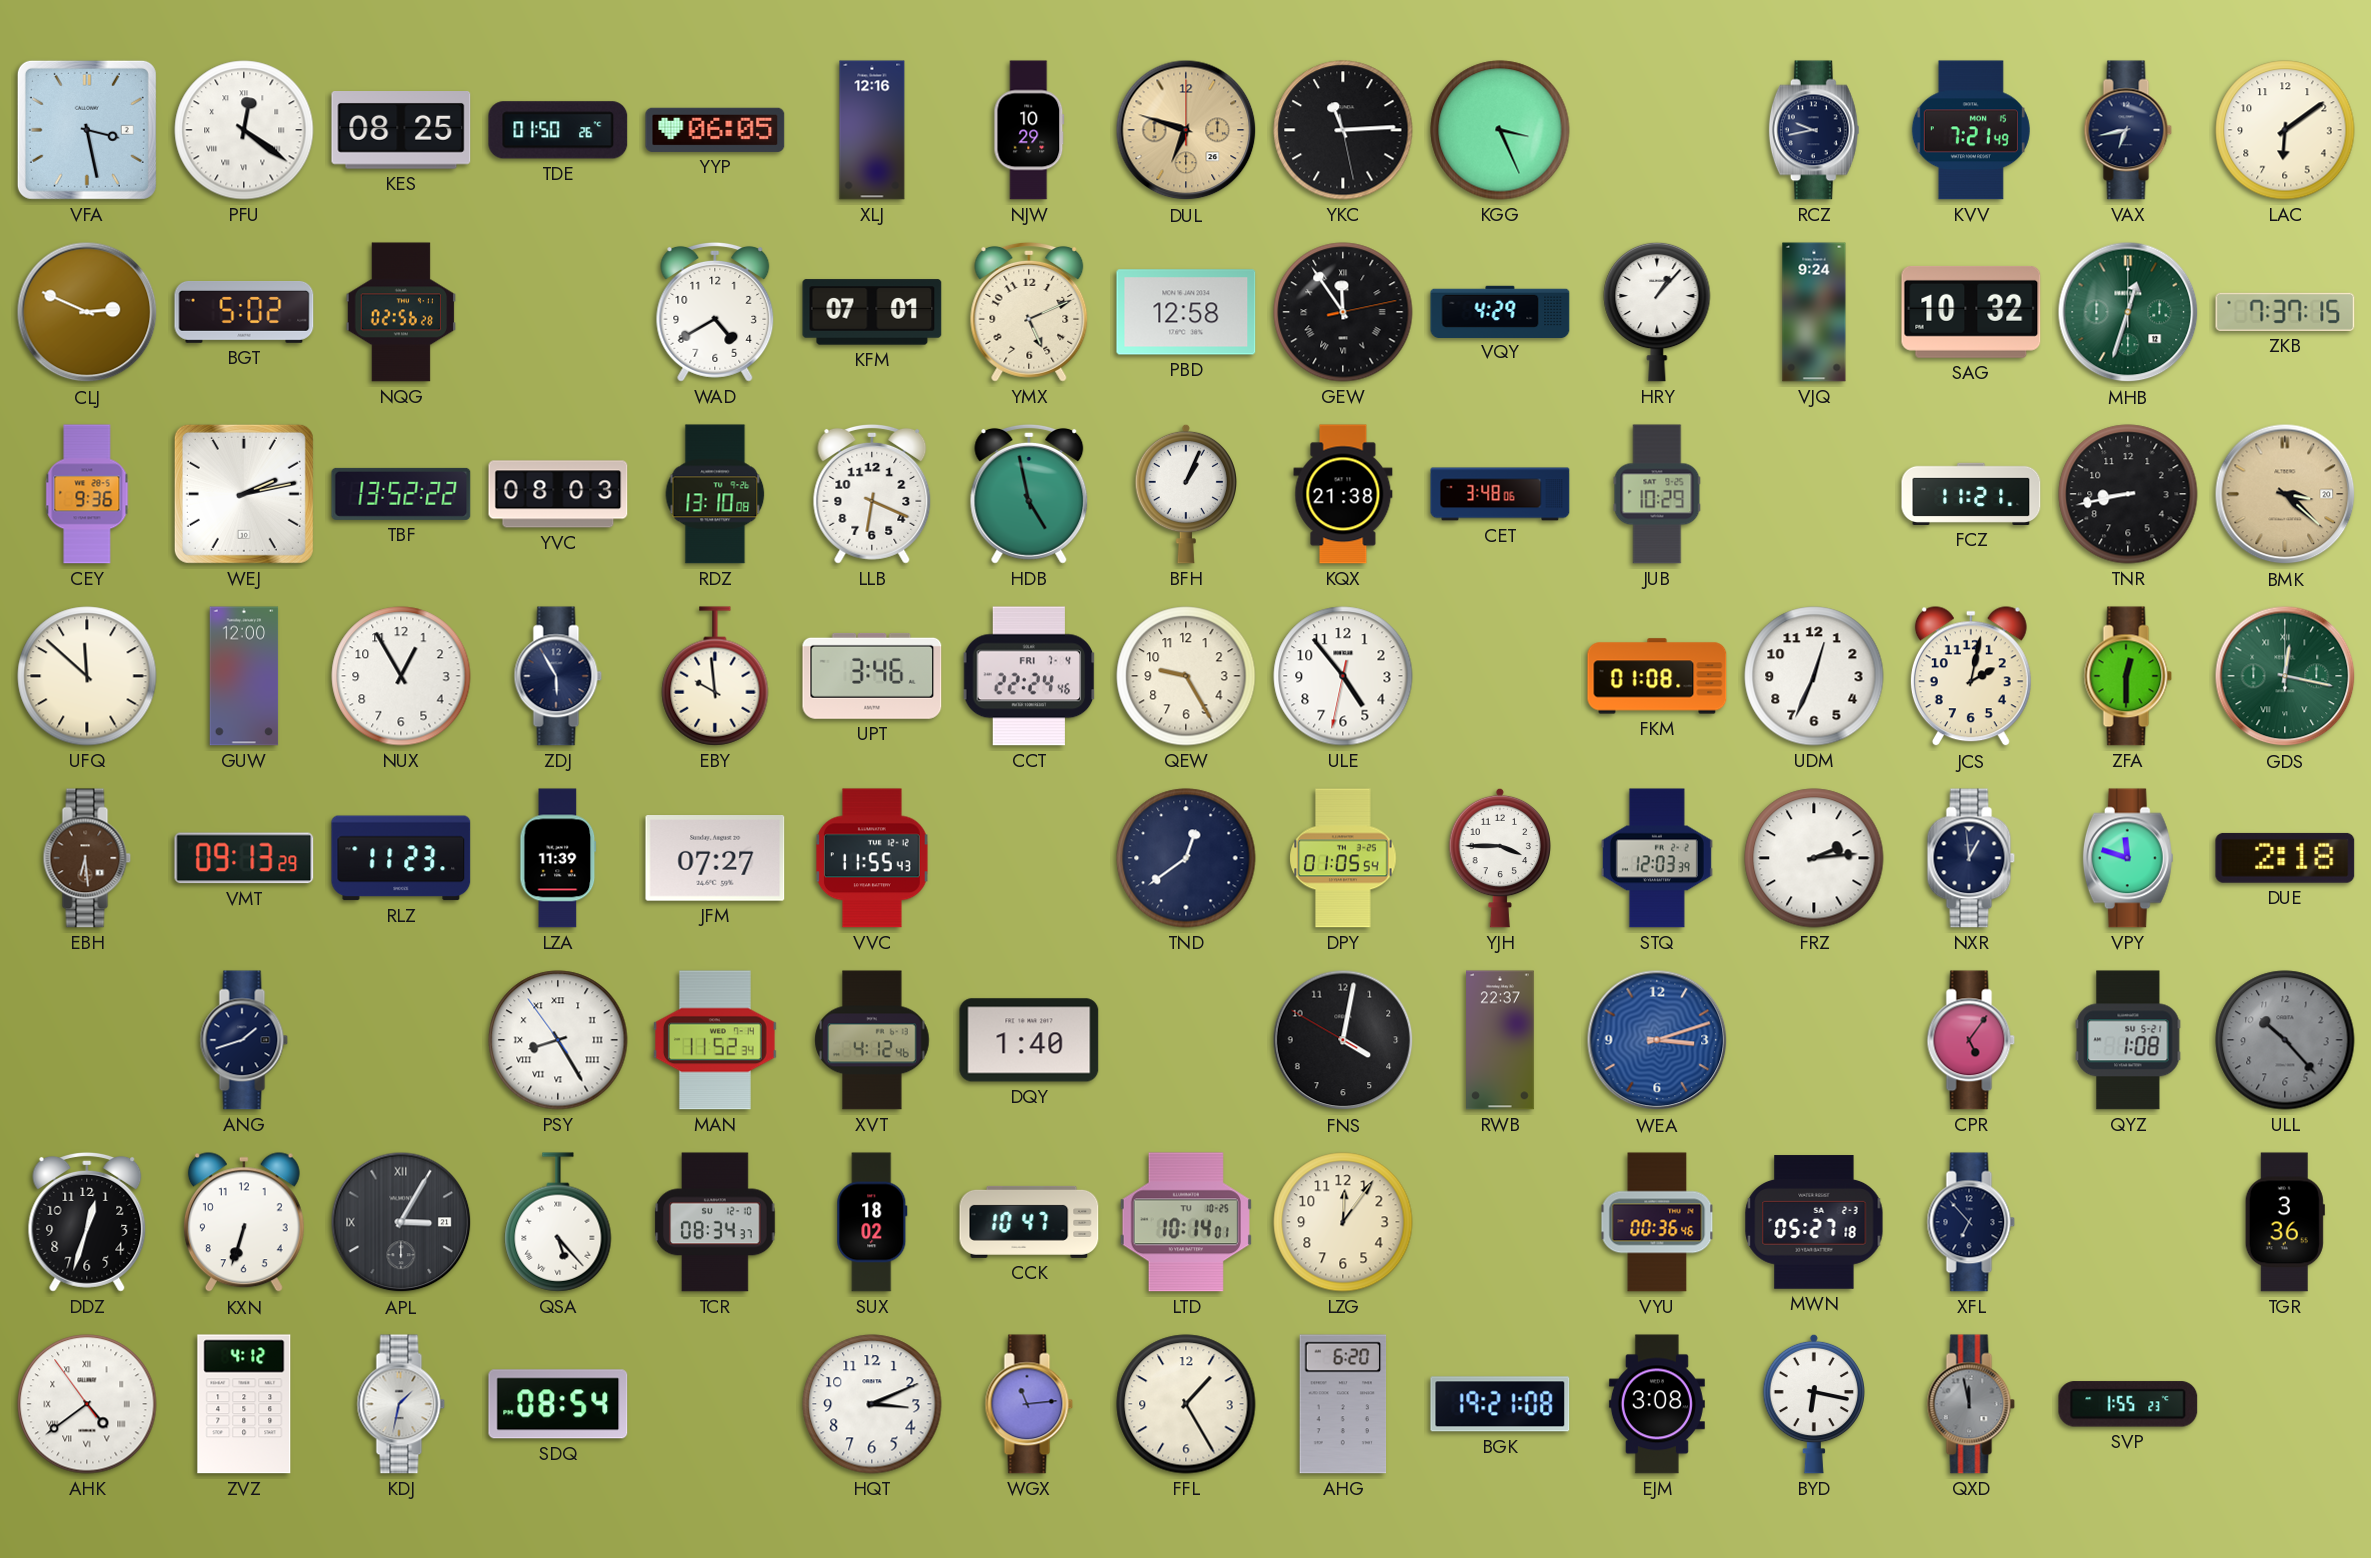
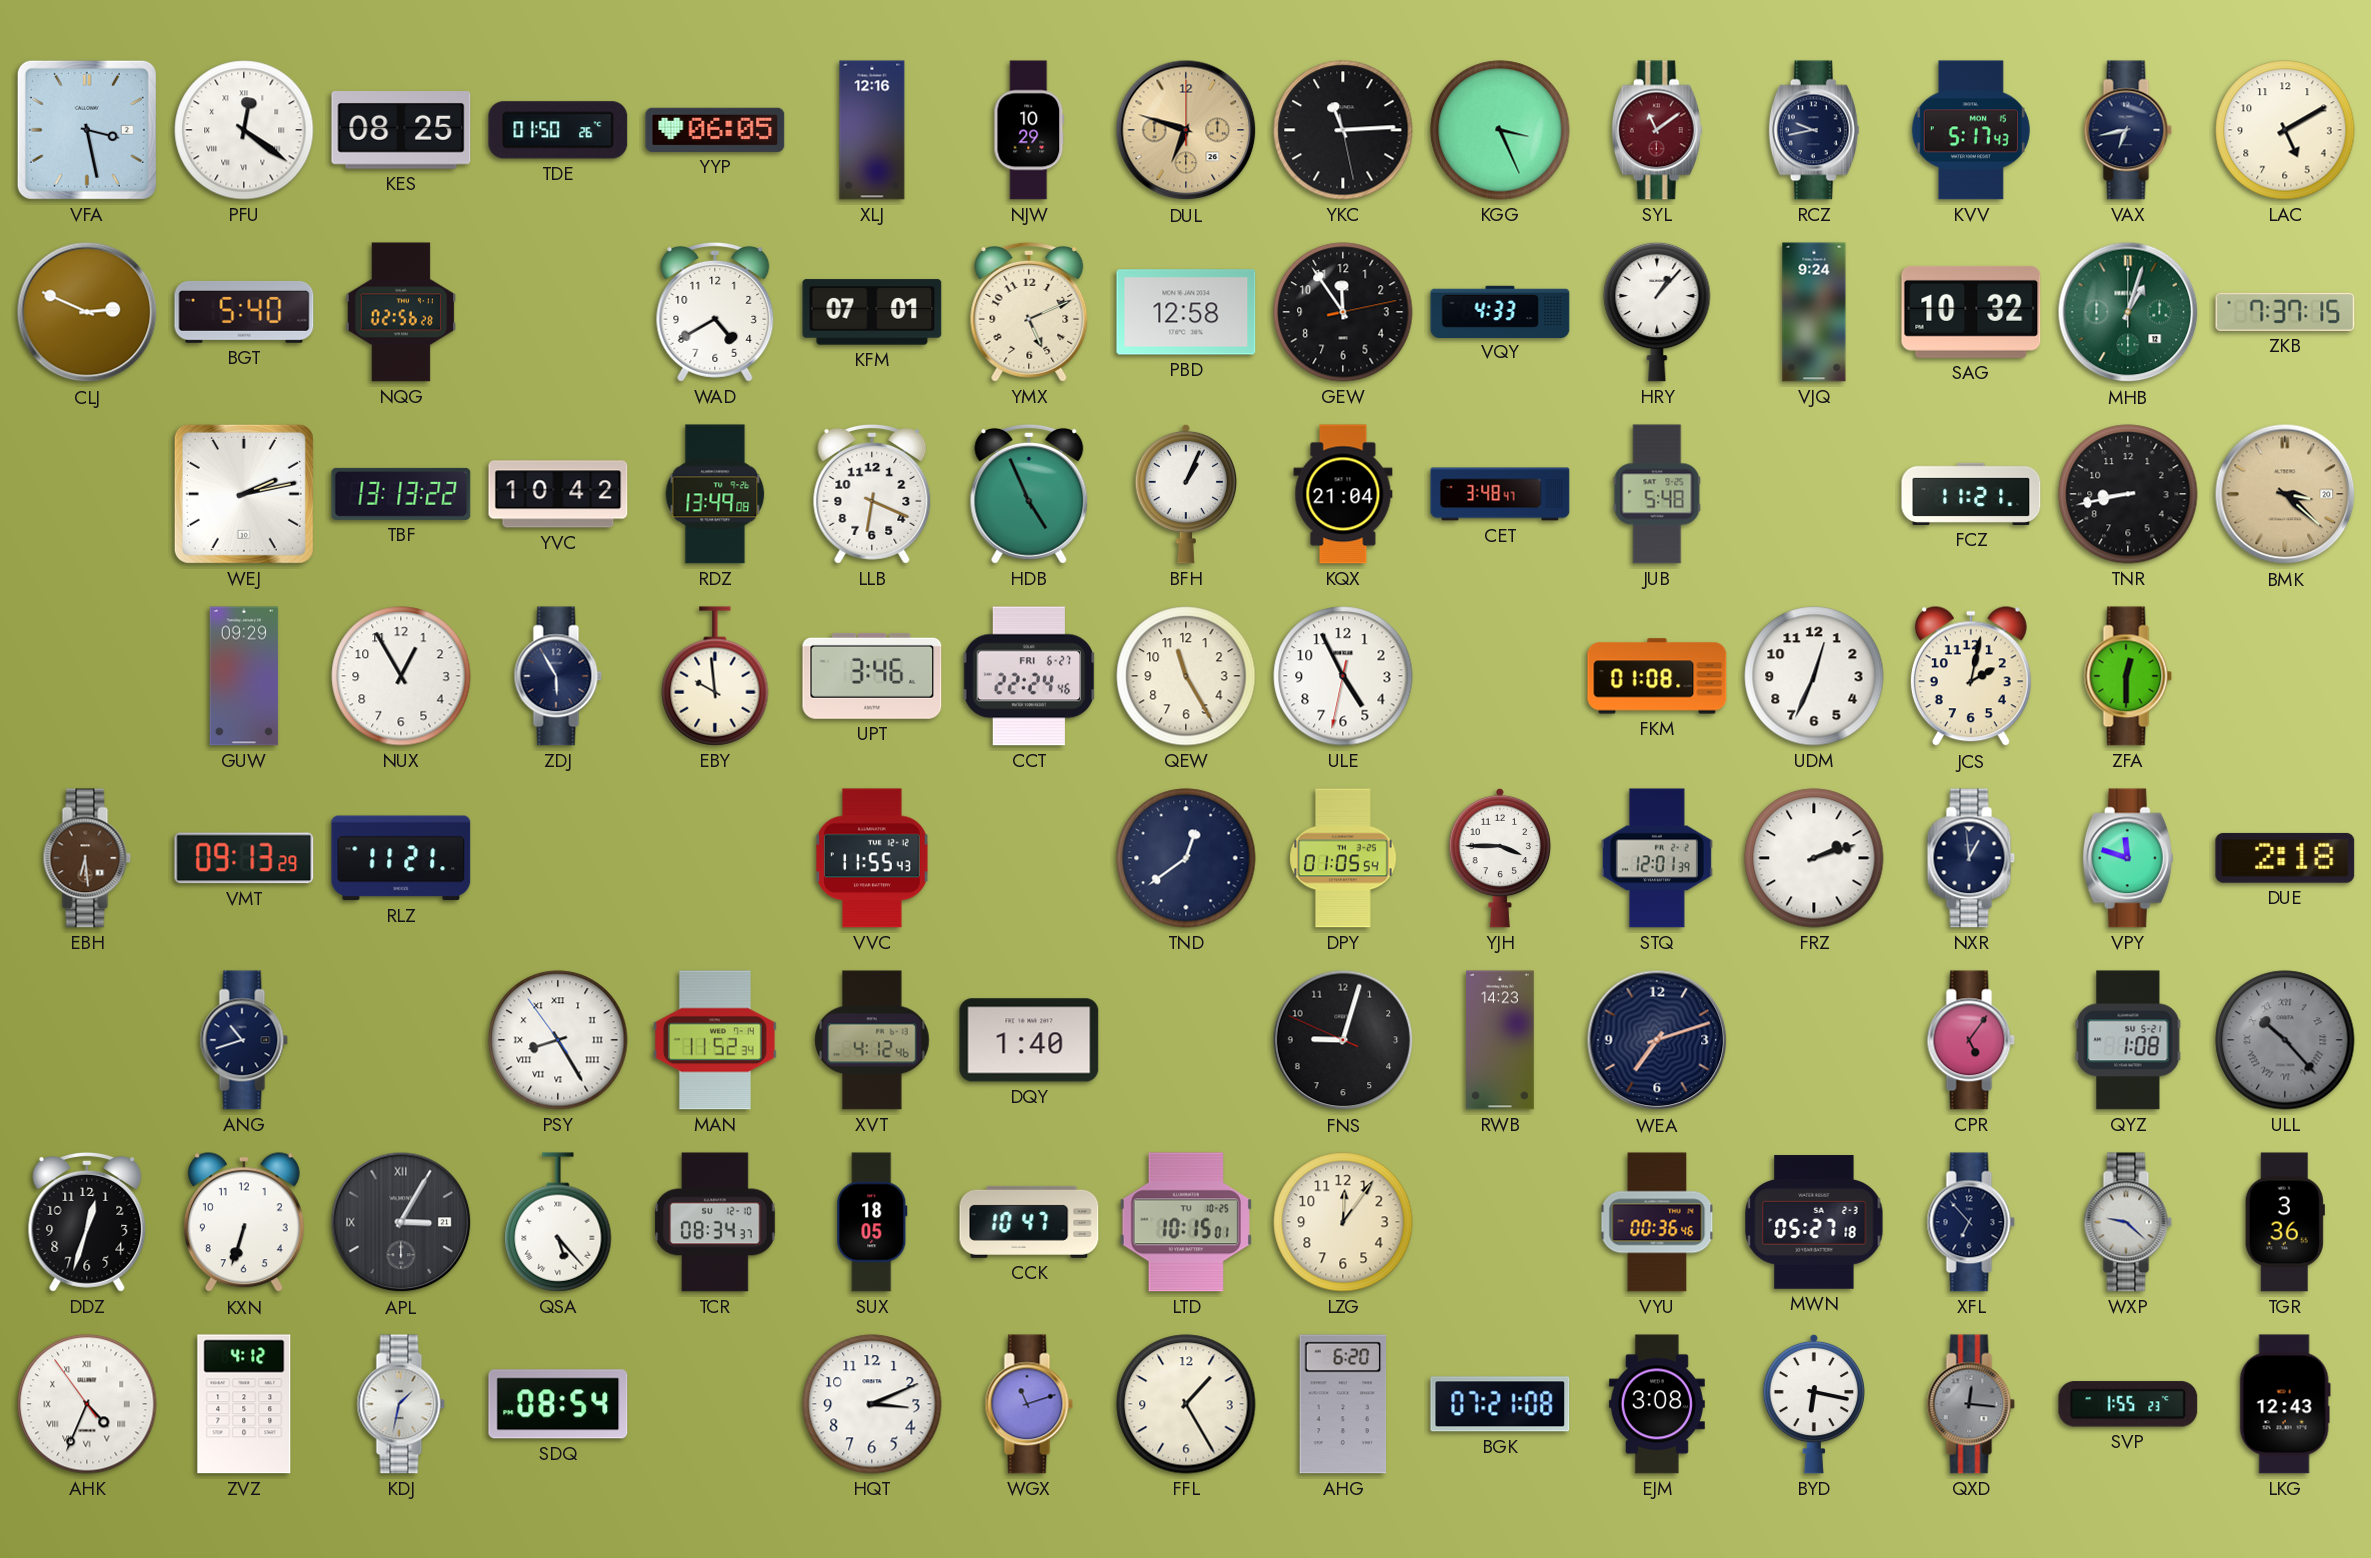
SYL: none -> 11:09
KVV: 7:21 -> 5:17
LAC: 6:09 -> 5:10
BGT: 5:02 -> 5:40
GEW numerals: Roman -> Arabic
VQY: 4:29 -> 4:33
MHB: 12:33 -> 1:03
CEY: 9:36 -> none
TBF: 13:52 -> 13:13
YVC: 08:03 -> 10:42
RDZ: 13:10 -> 13:49
HDB: 4:58 -> 4:56
KQX: 21:38 -> 21:04
CET: 3:48:06 -> 3:48:47
JUB: 10:29 -> 5:48
UFQ: 11:52 -> none
GUW: 12:00 -> 09:29
CCT date: FRI 7-4 -> FRI 6-27
QEW: 9:25 -> 11:25
ULE: 4:53 -> 4:55
GDS: 12:17 -> none
RLZ: 11:23 -> 11:21
LZA: 11:39 -> none
JFM: 07:27 -> none
STQ: 12:03 -> 12:01
FRZ: 2:14 -> 2:12
ANG: 1:42 -> 10:42
FNS: 4:01 -> 9:02
RWB: 22:37 -> 14:23
WEA: 3:12 -> 7:12
WEA dial: blue -> navy
ULL numerals: Arabic -> Roman
SUX: 18:02 -> 18:05
LTD: 10:14 -> 10:15
WXP: none -> 9:22
AHK: 4:38 -> 4:33
WGX: 11:14 -> 11:12
BGK: 19:21 -> 07:21
QXD: 11:58 -> 12:16
LKG: none -> 12:43
